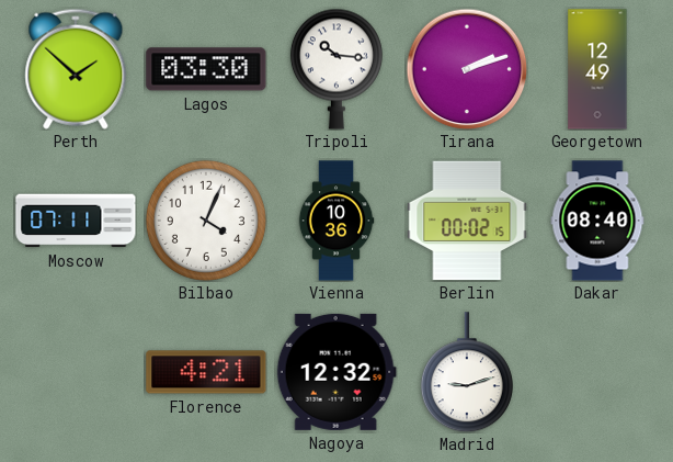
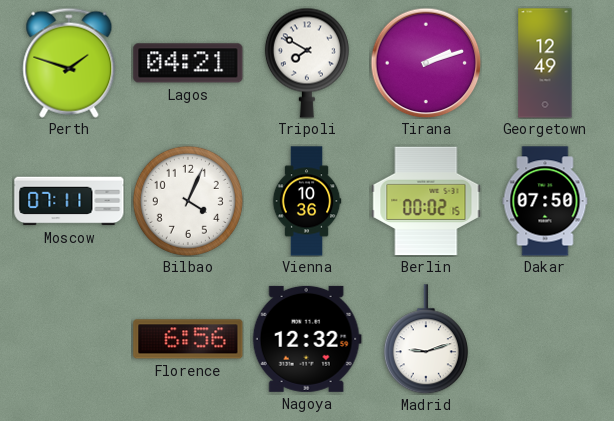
Perth: 1:52 -> 1:48
Lagos: 03:30 -> 04:21
Tripoli: 10:16 -> 7:50
Dakar: 08:40 -> 07:50
Florence: 4:21 -> 6:56
